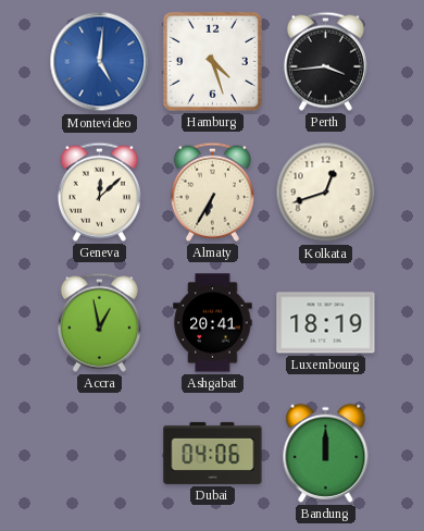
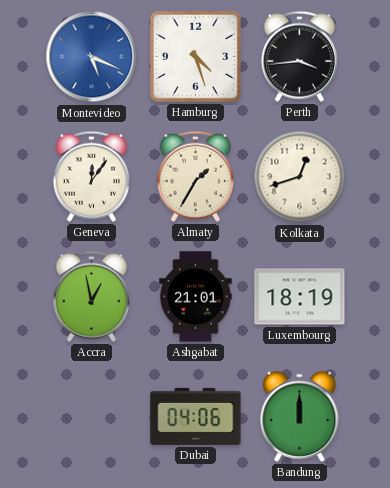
Montevideo: 5:01 -> 5:19
Geneva: 12:08 -> 12:06
Almaty: 6:35 -> 1:35
Ashgabat: 20:41 -> 21:01
